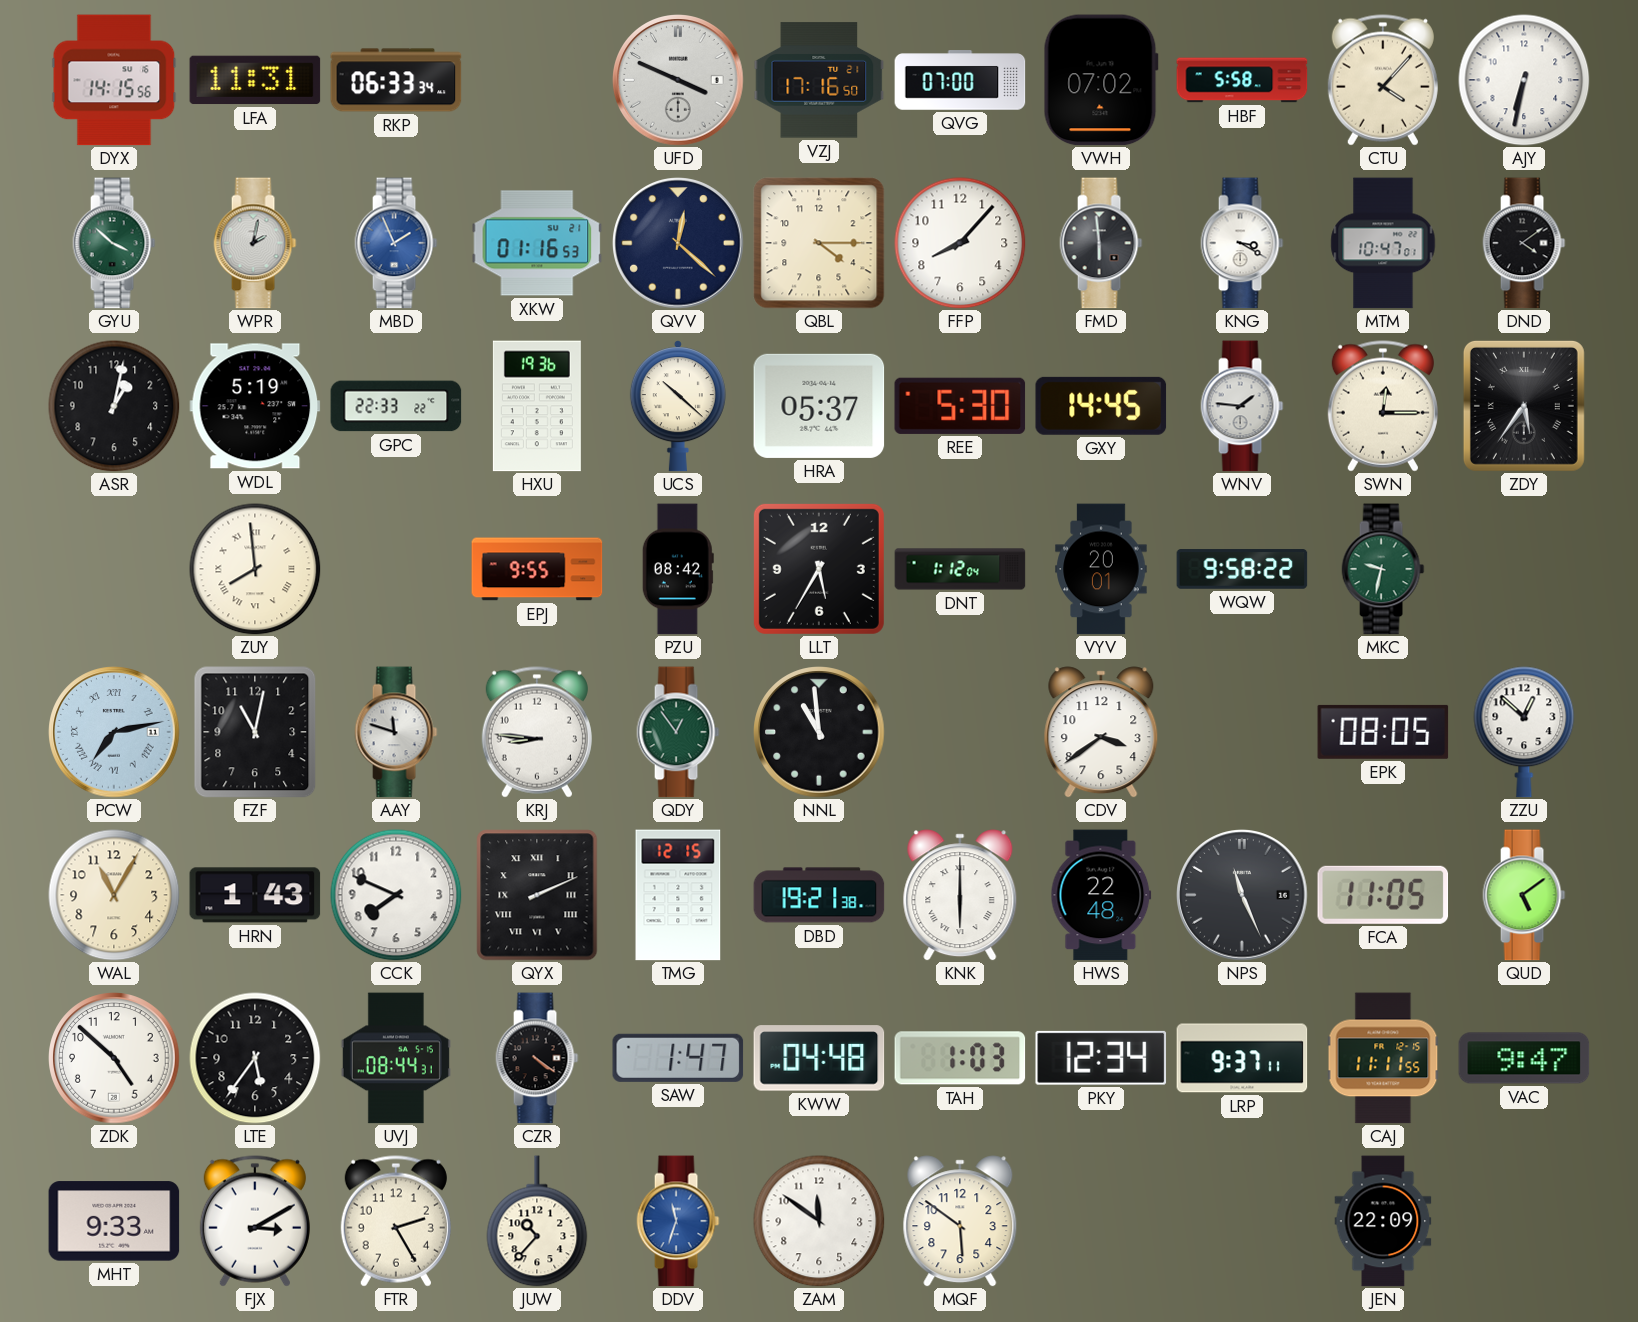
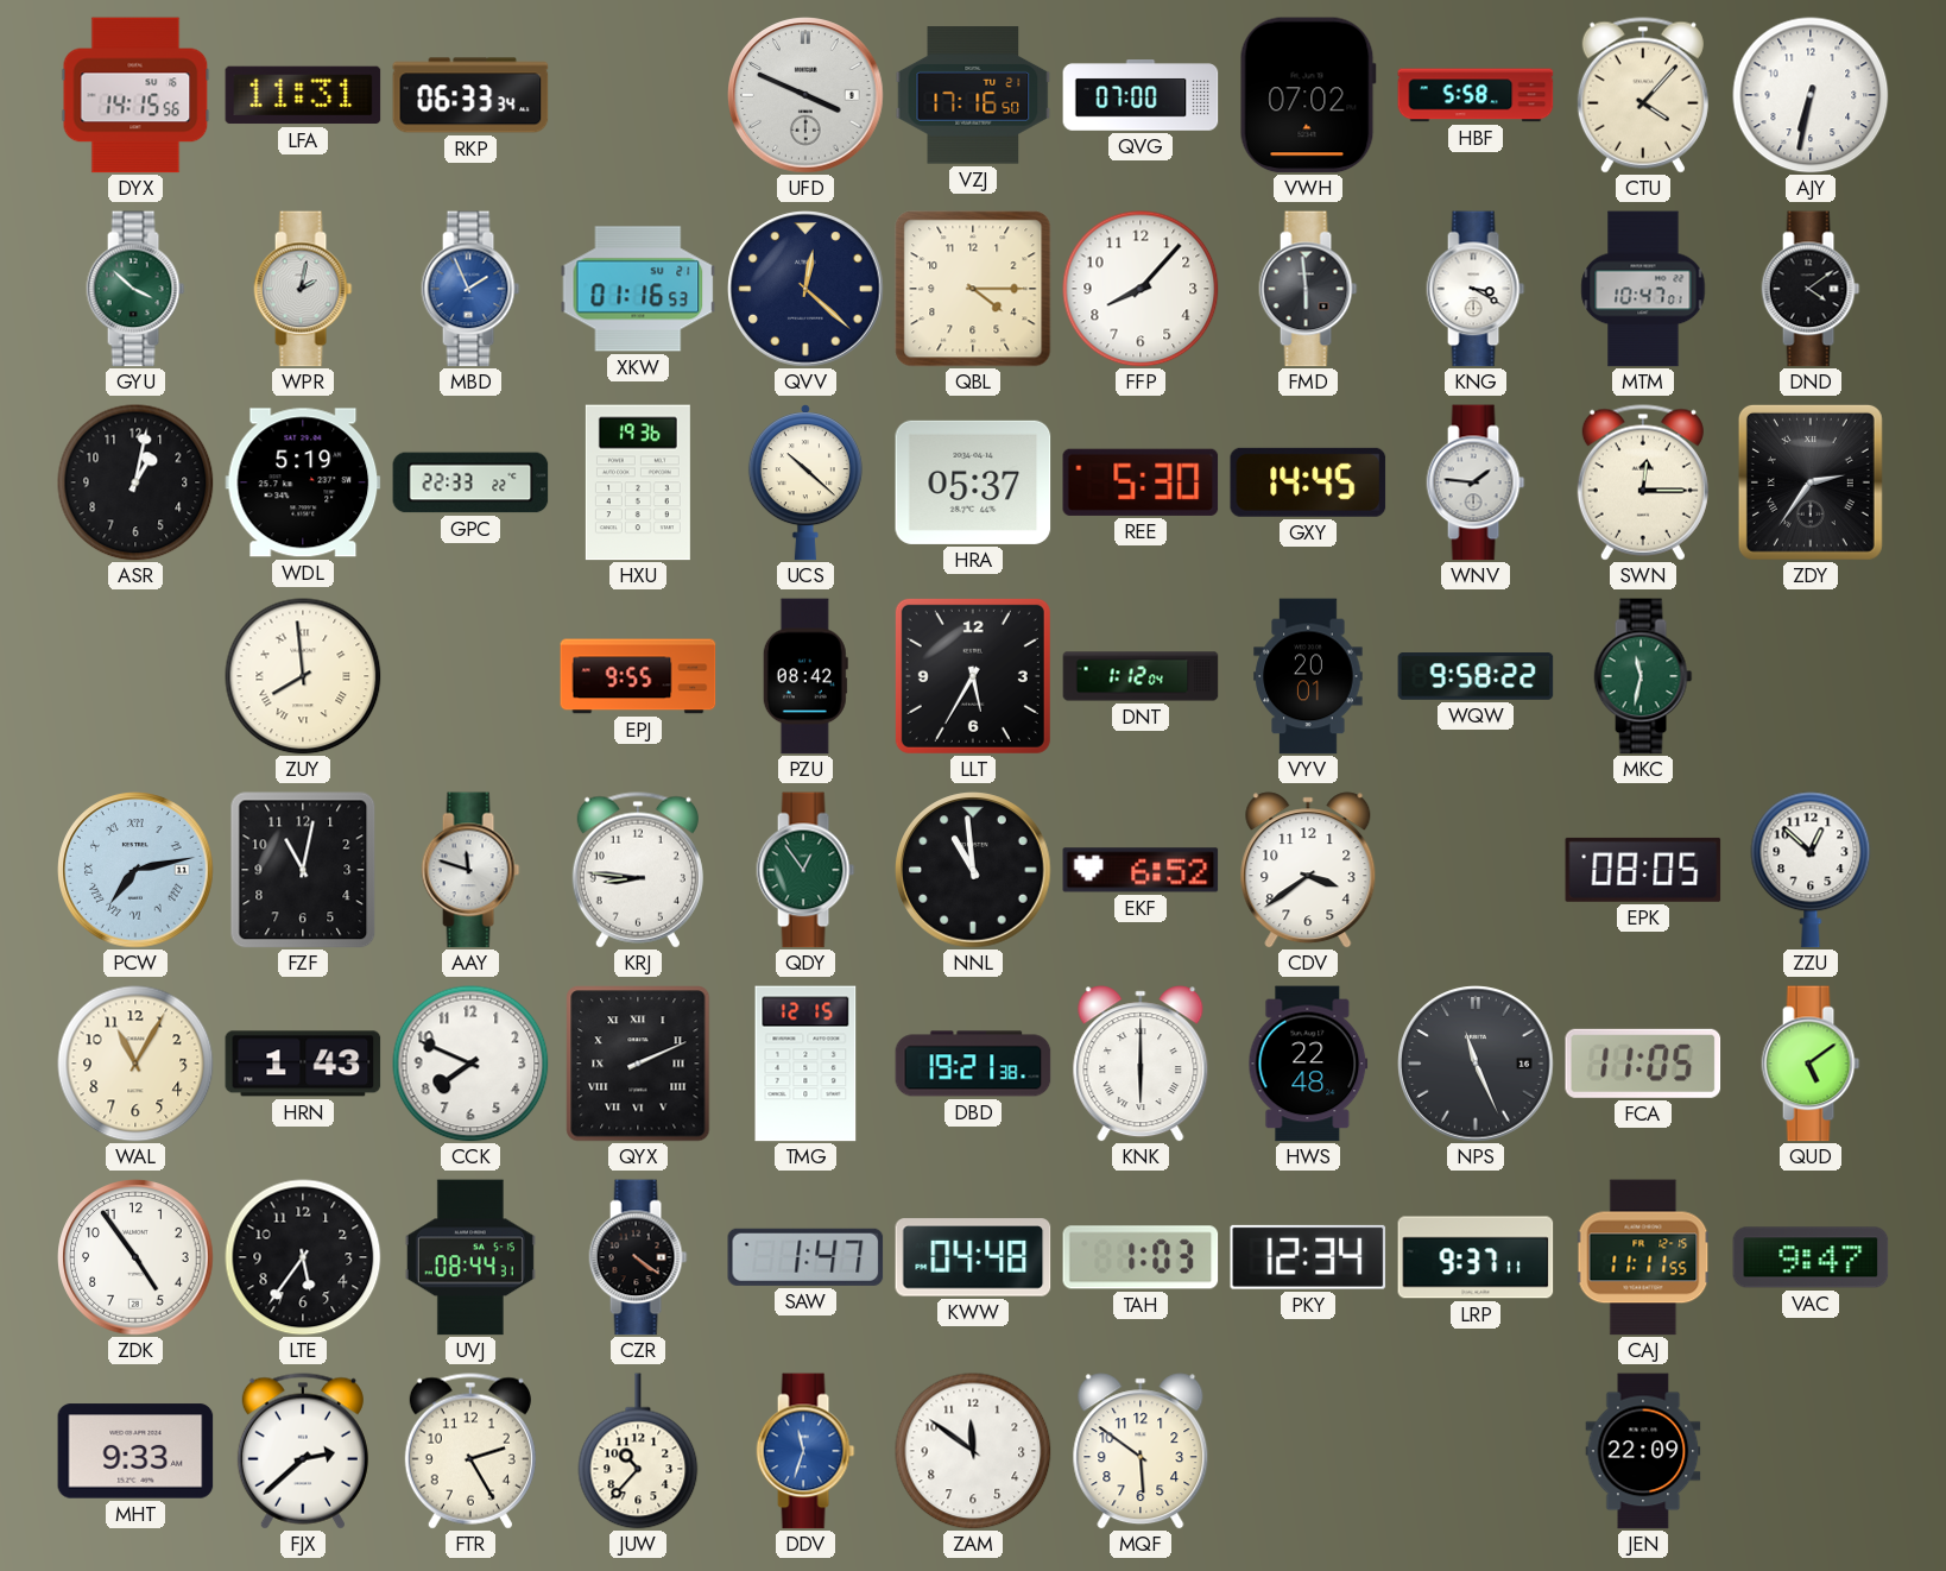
ZDY: 5:36 -> 2:36
MKC: 9:32 -> 11:32
EKF: none -> 6:52
ZDK: 4:52 -> 4:54
FJX: 3:10 -> 2:38
